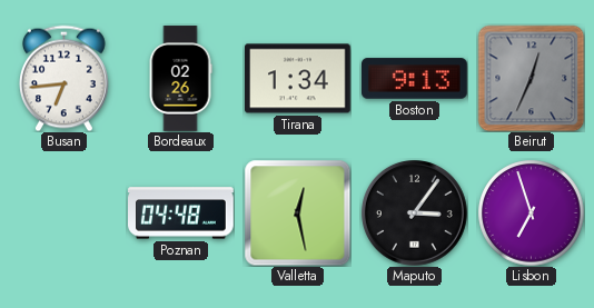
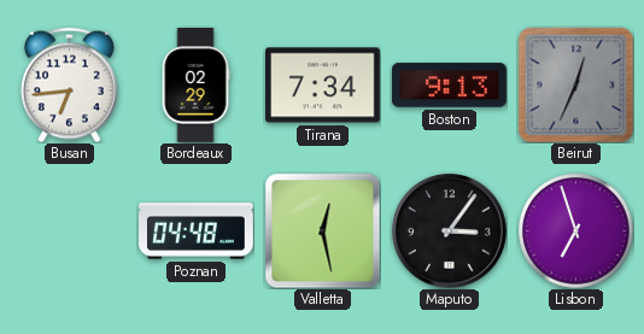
Bordeaux: 02:26 -> 02:29
Tirana: 1:34 -> 7:34
